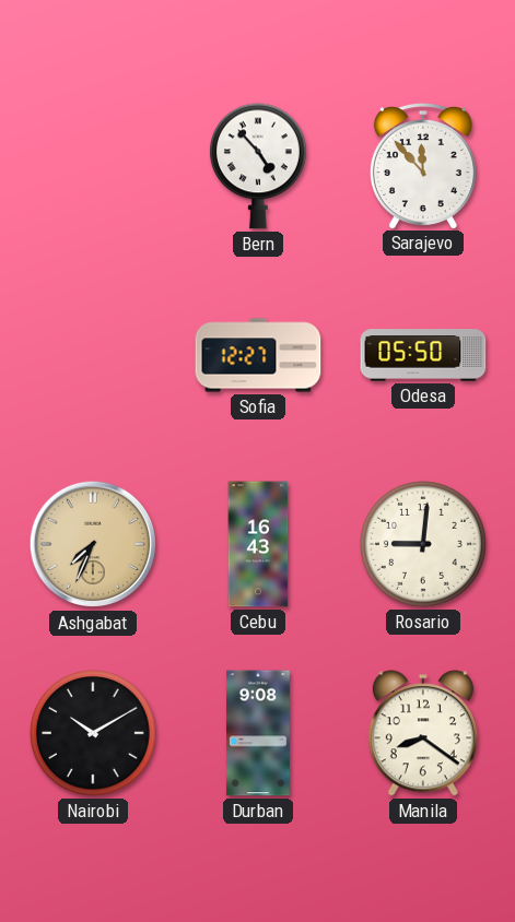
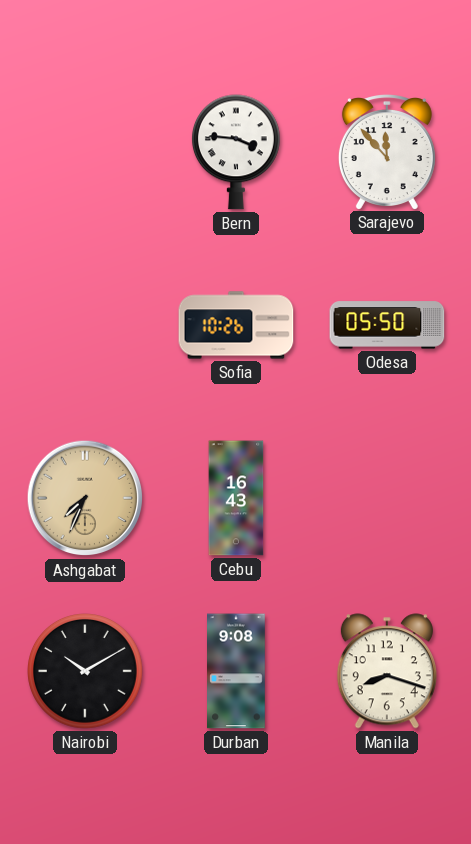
Bern: 4:53 -> 3:46
Sofia: 12:27 -> 10:26
Rosario: 9:01 -> none
Manila: 8:21 -> 8:18
